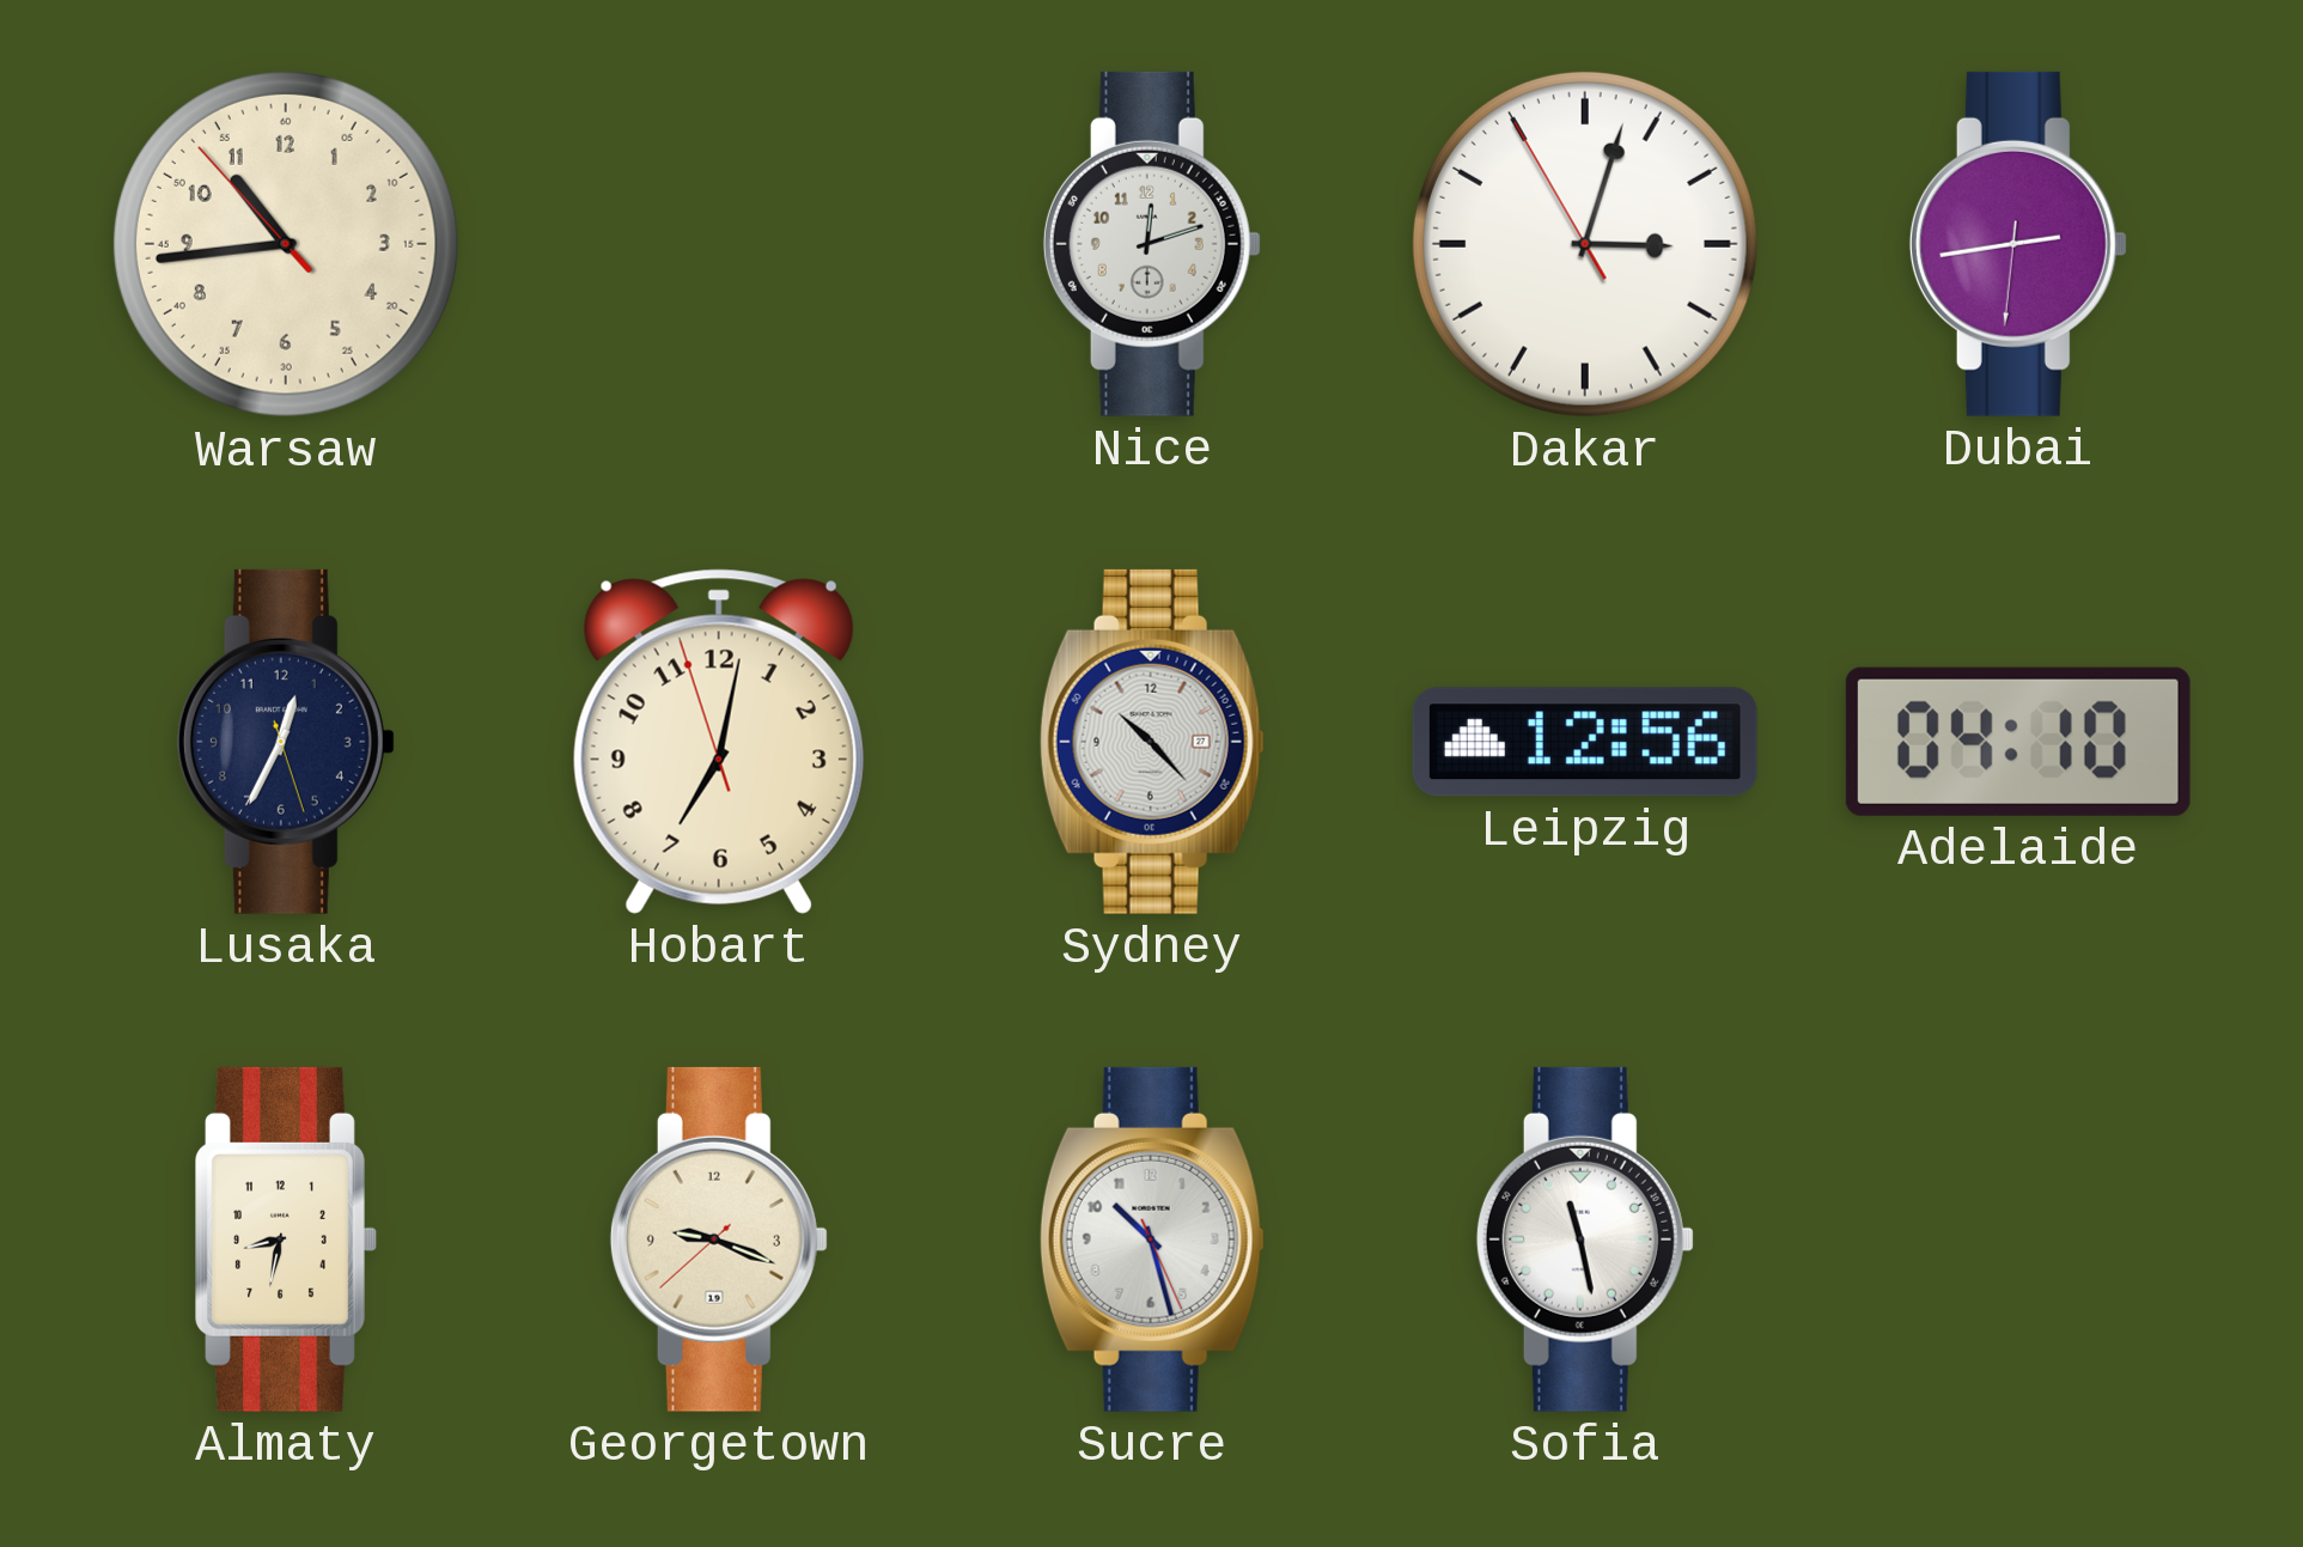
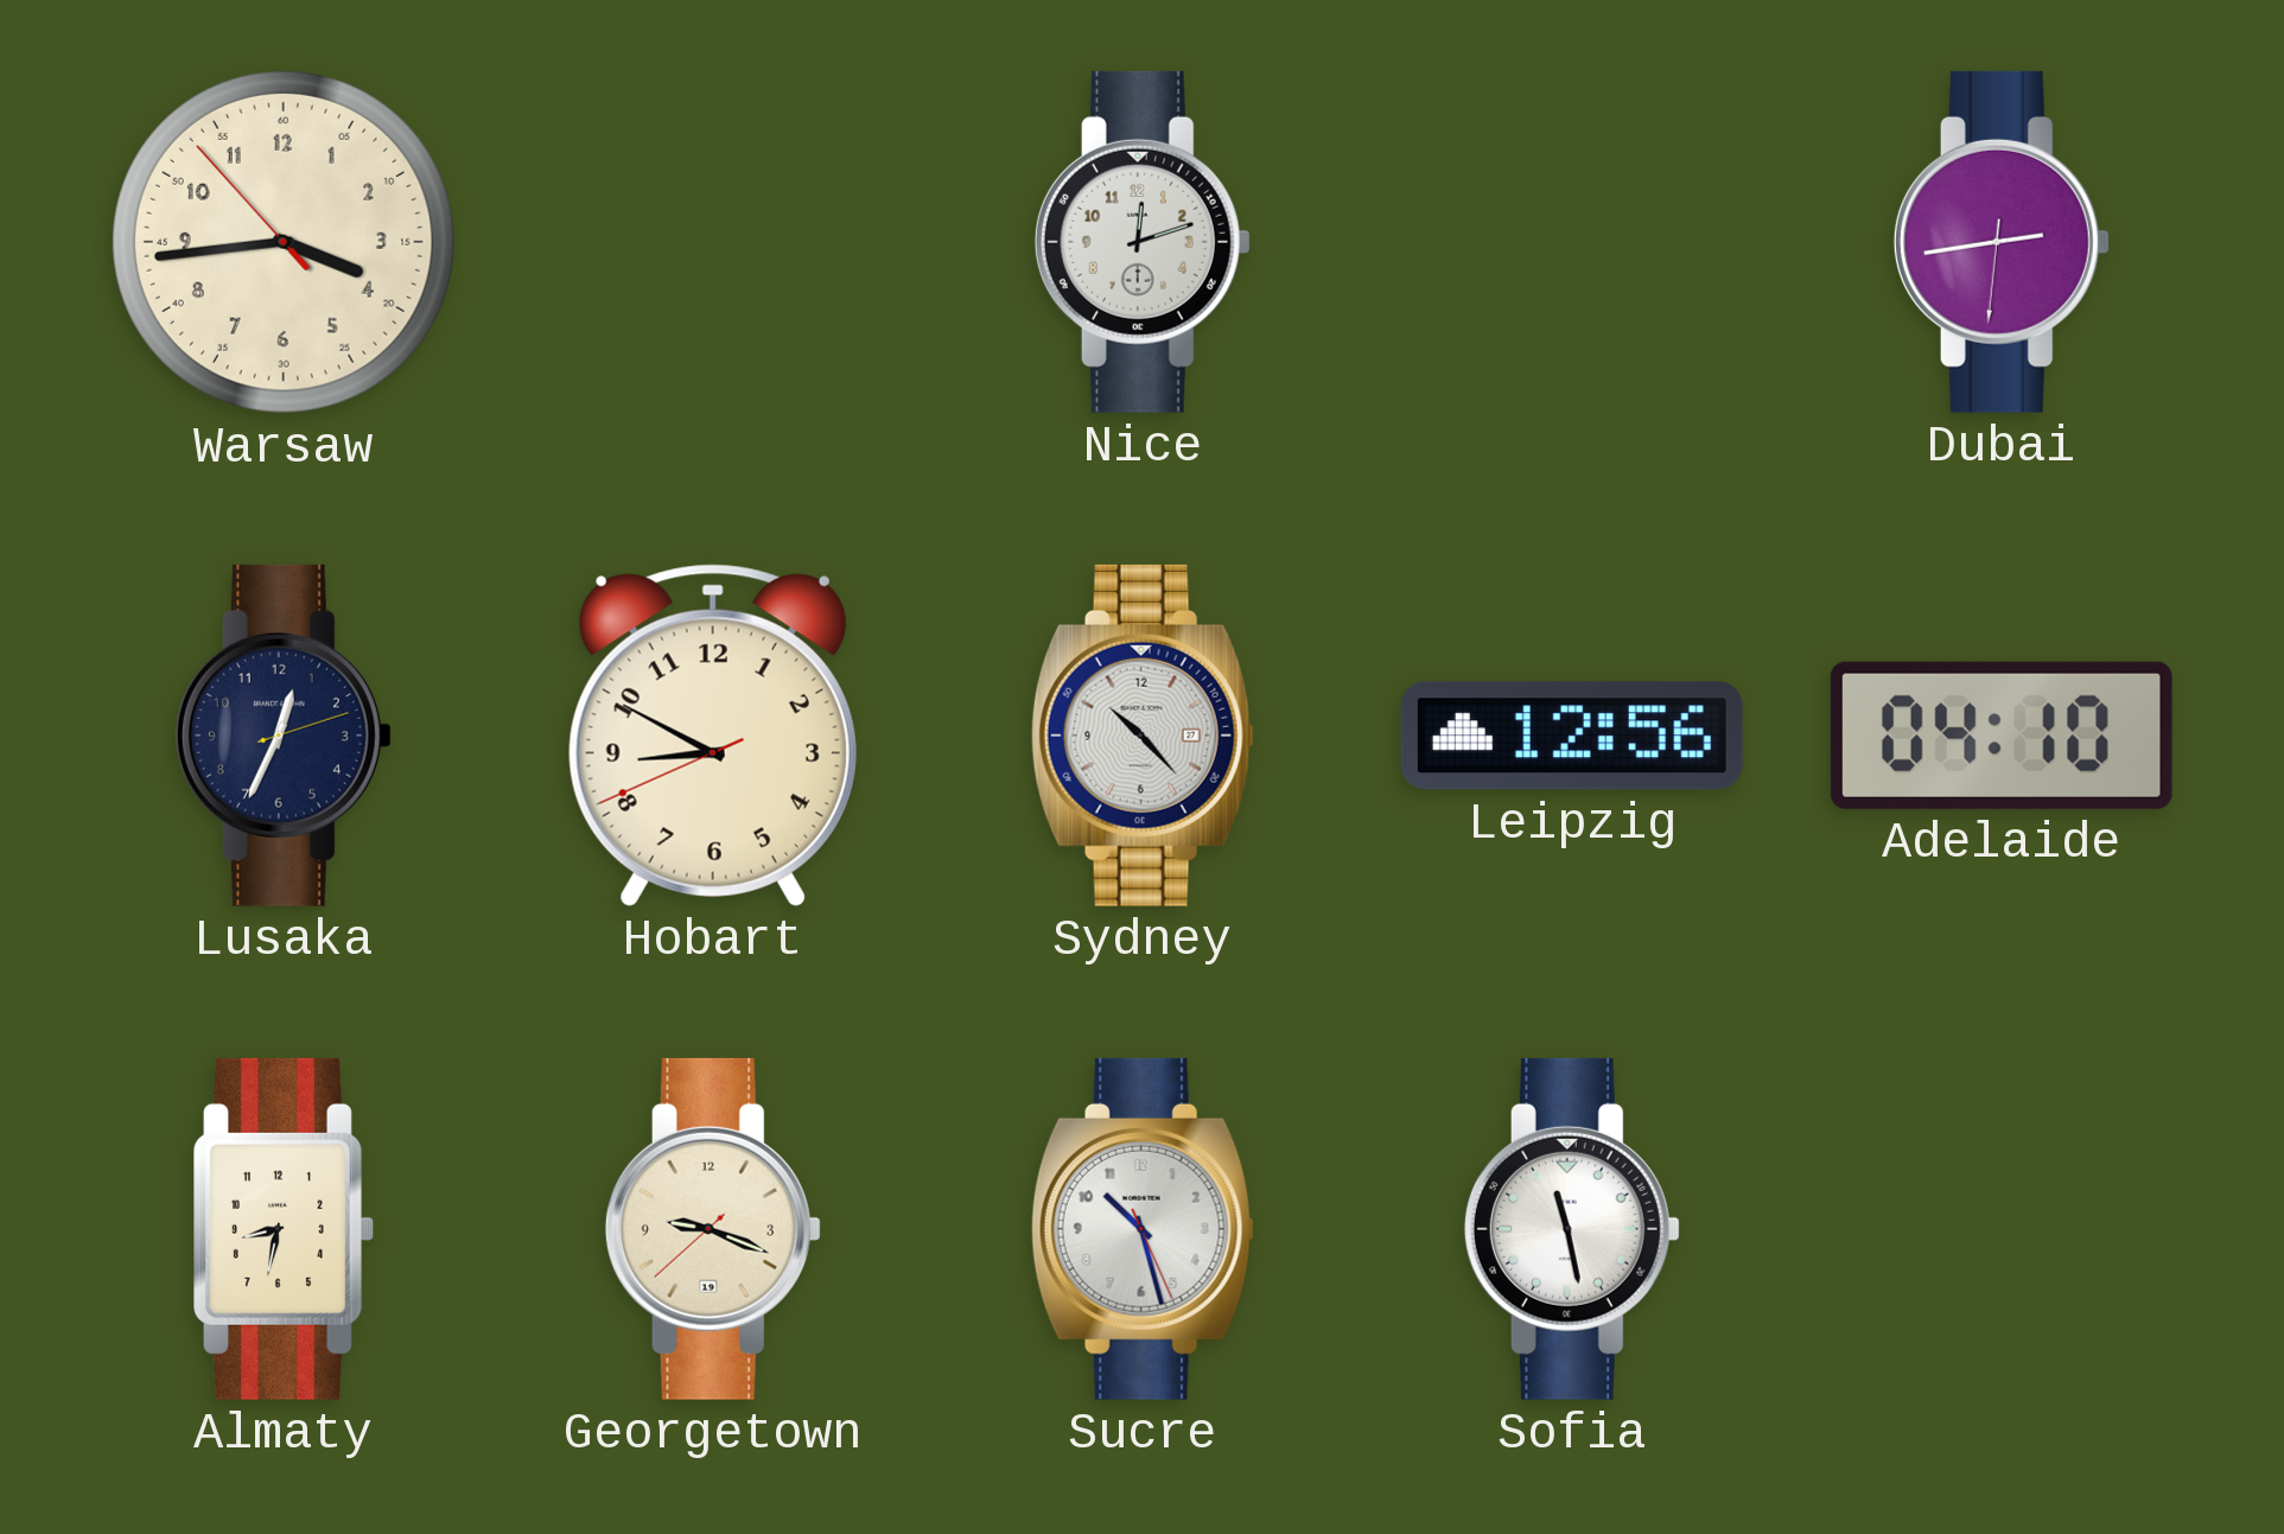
Warsaw: 10:43 -> 3:43
Dakar: 3:02 -> none
Lusaka: 12:34:27 -> 12:34:12
Hobart: 7:01 -> 8:49
